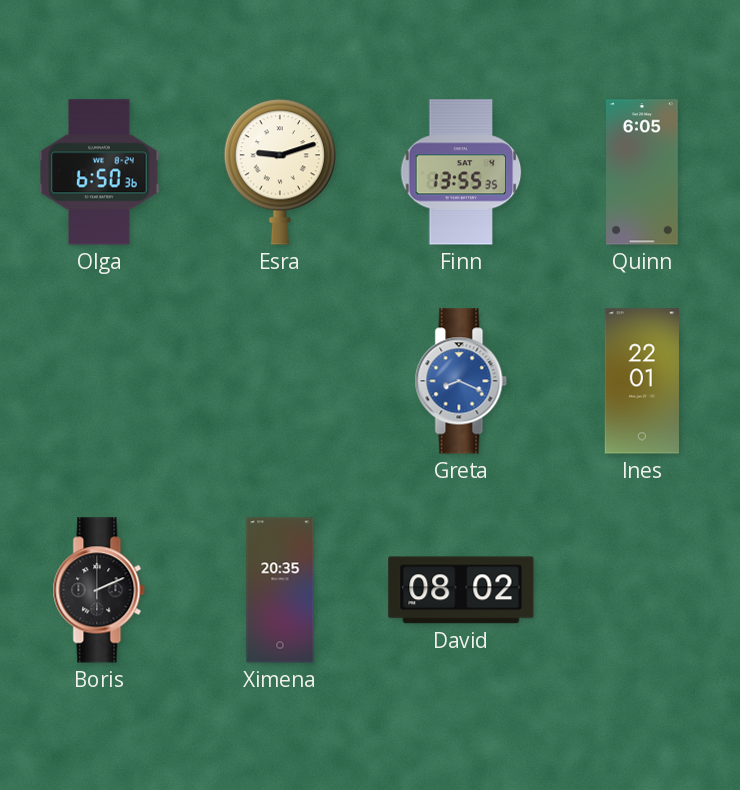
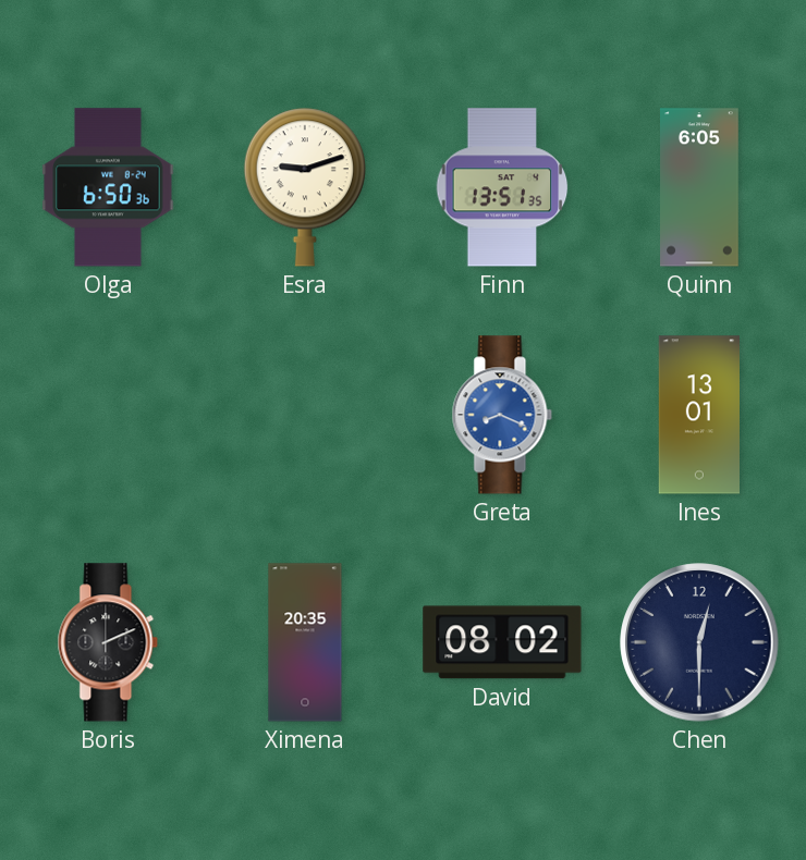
Finn: 13:55 -> 13:51
Ines: 22:01 -> 13:01
Chen: none -> 12:30
